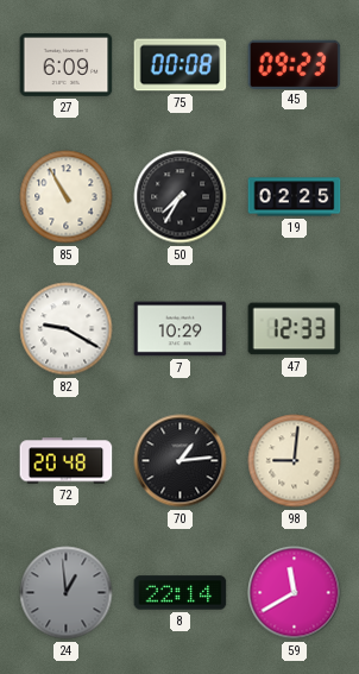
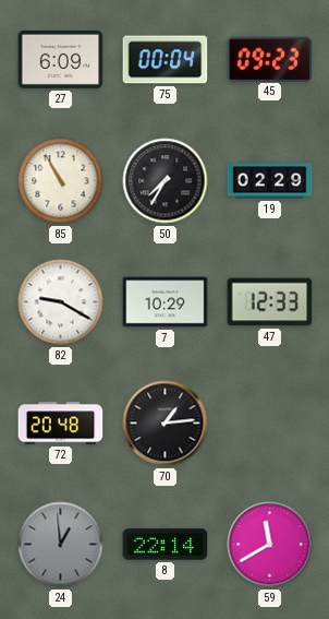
75: 00:08 -> 00:04
19: 02:25 -> 02:29
98: 9:01 -> none
